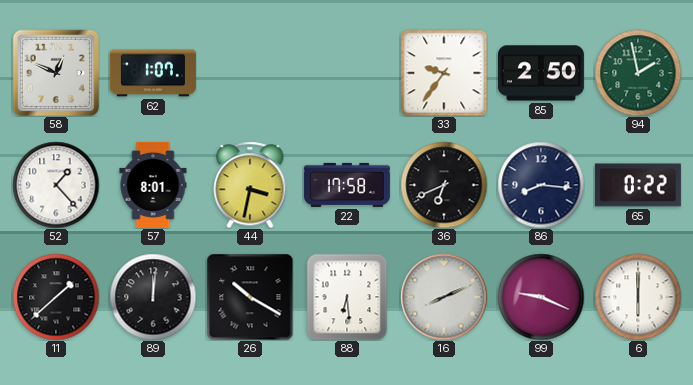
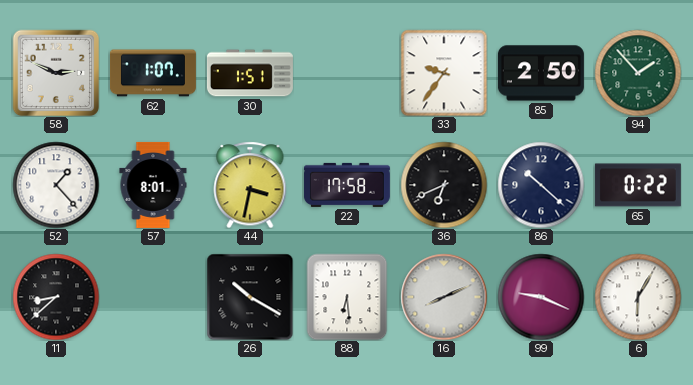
58: 12:49 -> 2:49
30: none -> 1:51
94: 1:58 -> 1:53
86: 8:16 -> 10:22
11: 1:38 -> 8:38
89: 12:01 -> none
6: 6:00 -> 6:05
